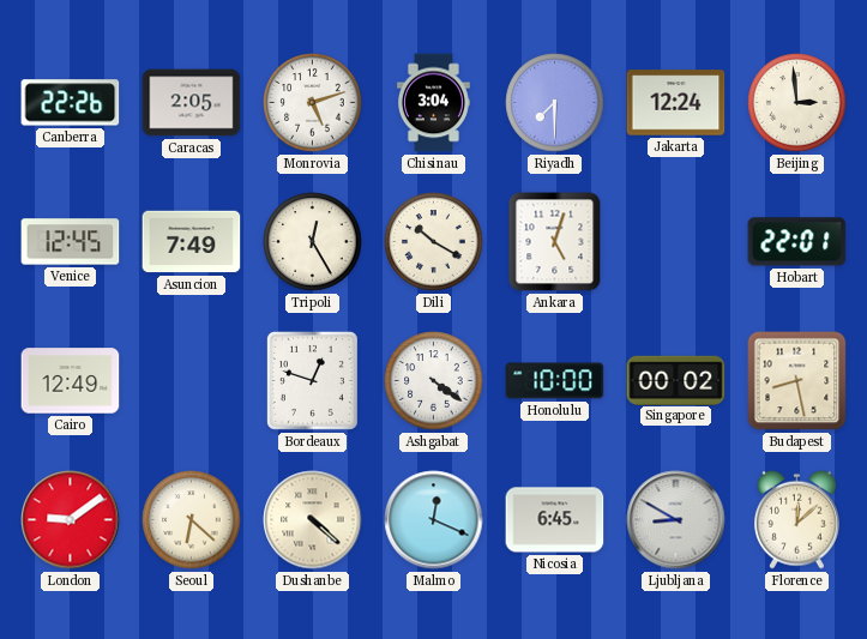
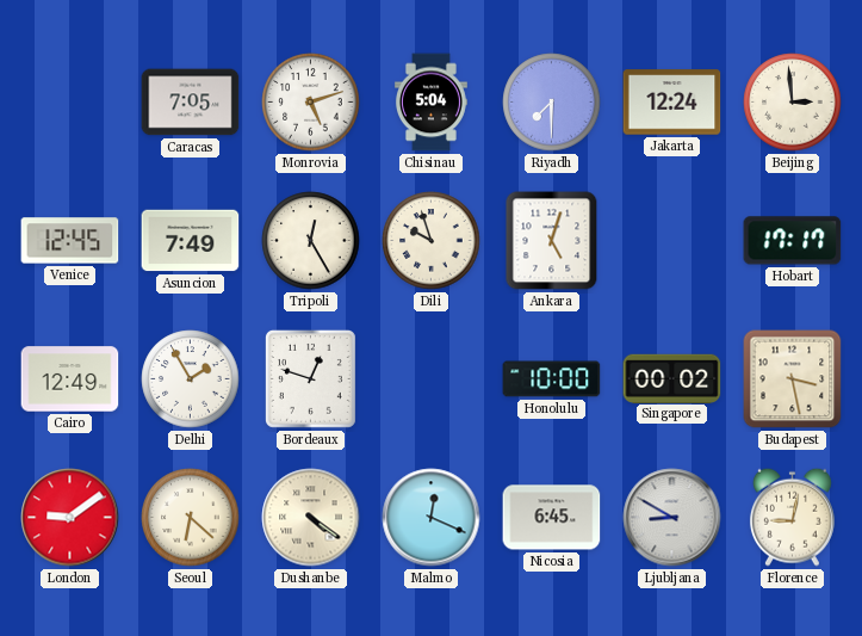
Canberra: 22:26 -> none
Caracas: 2:05 -> 7:05
Chisinau: 3:04 -> 5:04
Dili: 10:20 -> 9:57
Hobart: 22:01 -> 17:17
Delhi: none -> 1:55
Ashgabat: 4:21 -> none
Budapest: 8:28 -> 3:28
Dushanbe: 4:22 -> 4:21
Florence: 12:08 -> 9:02
